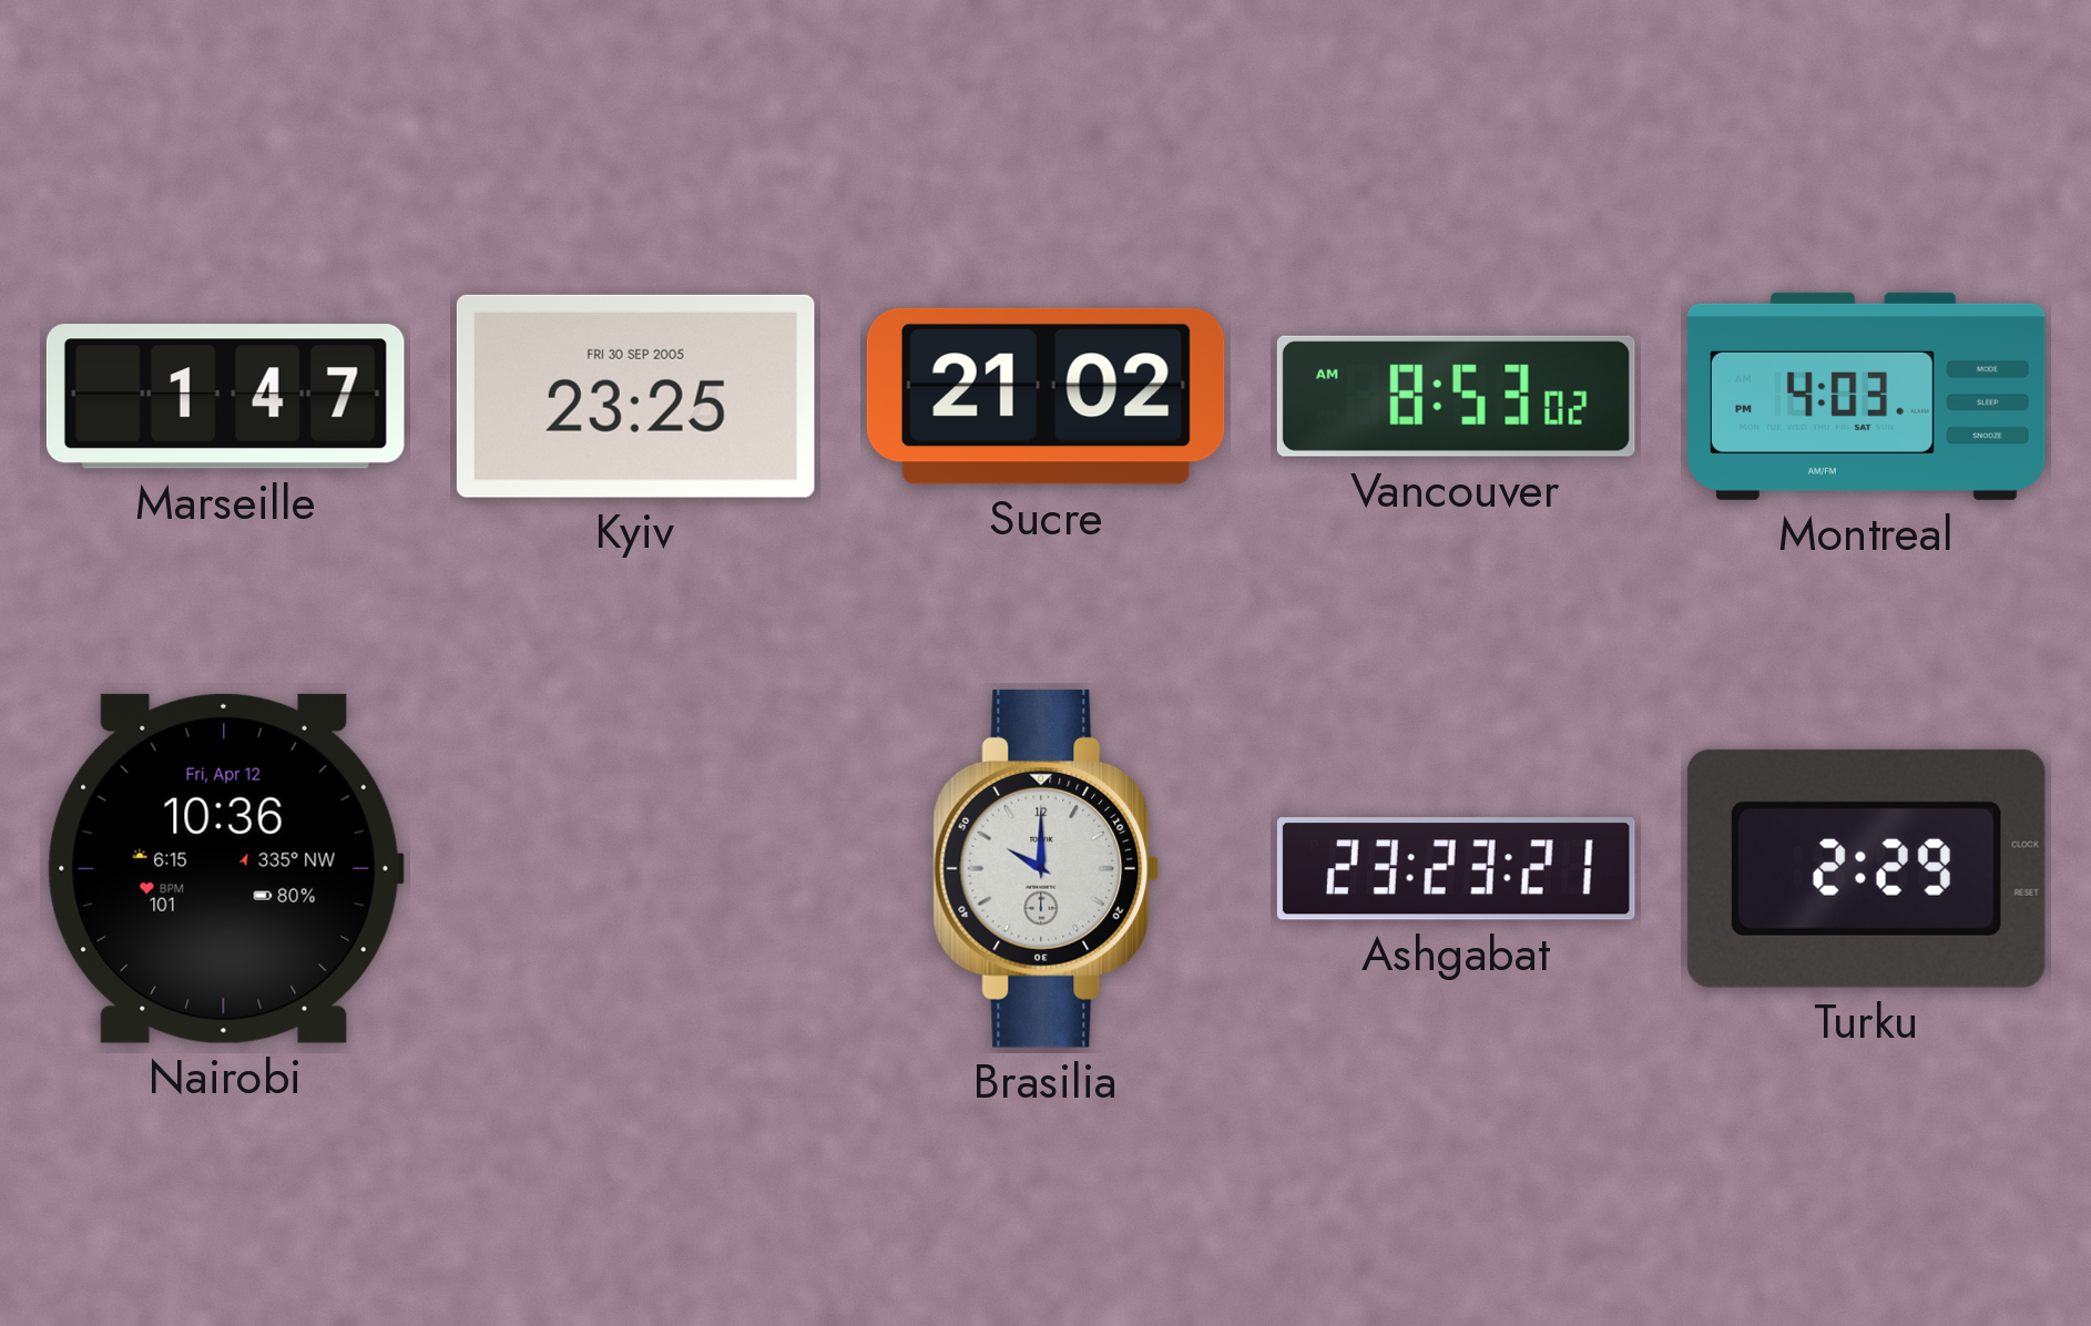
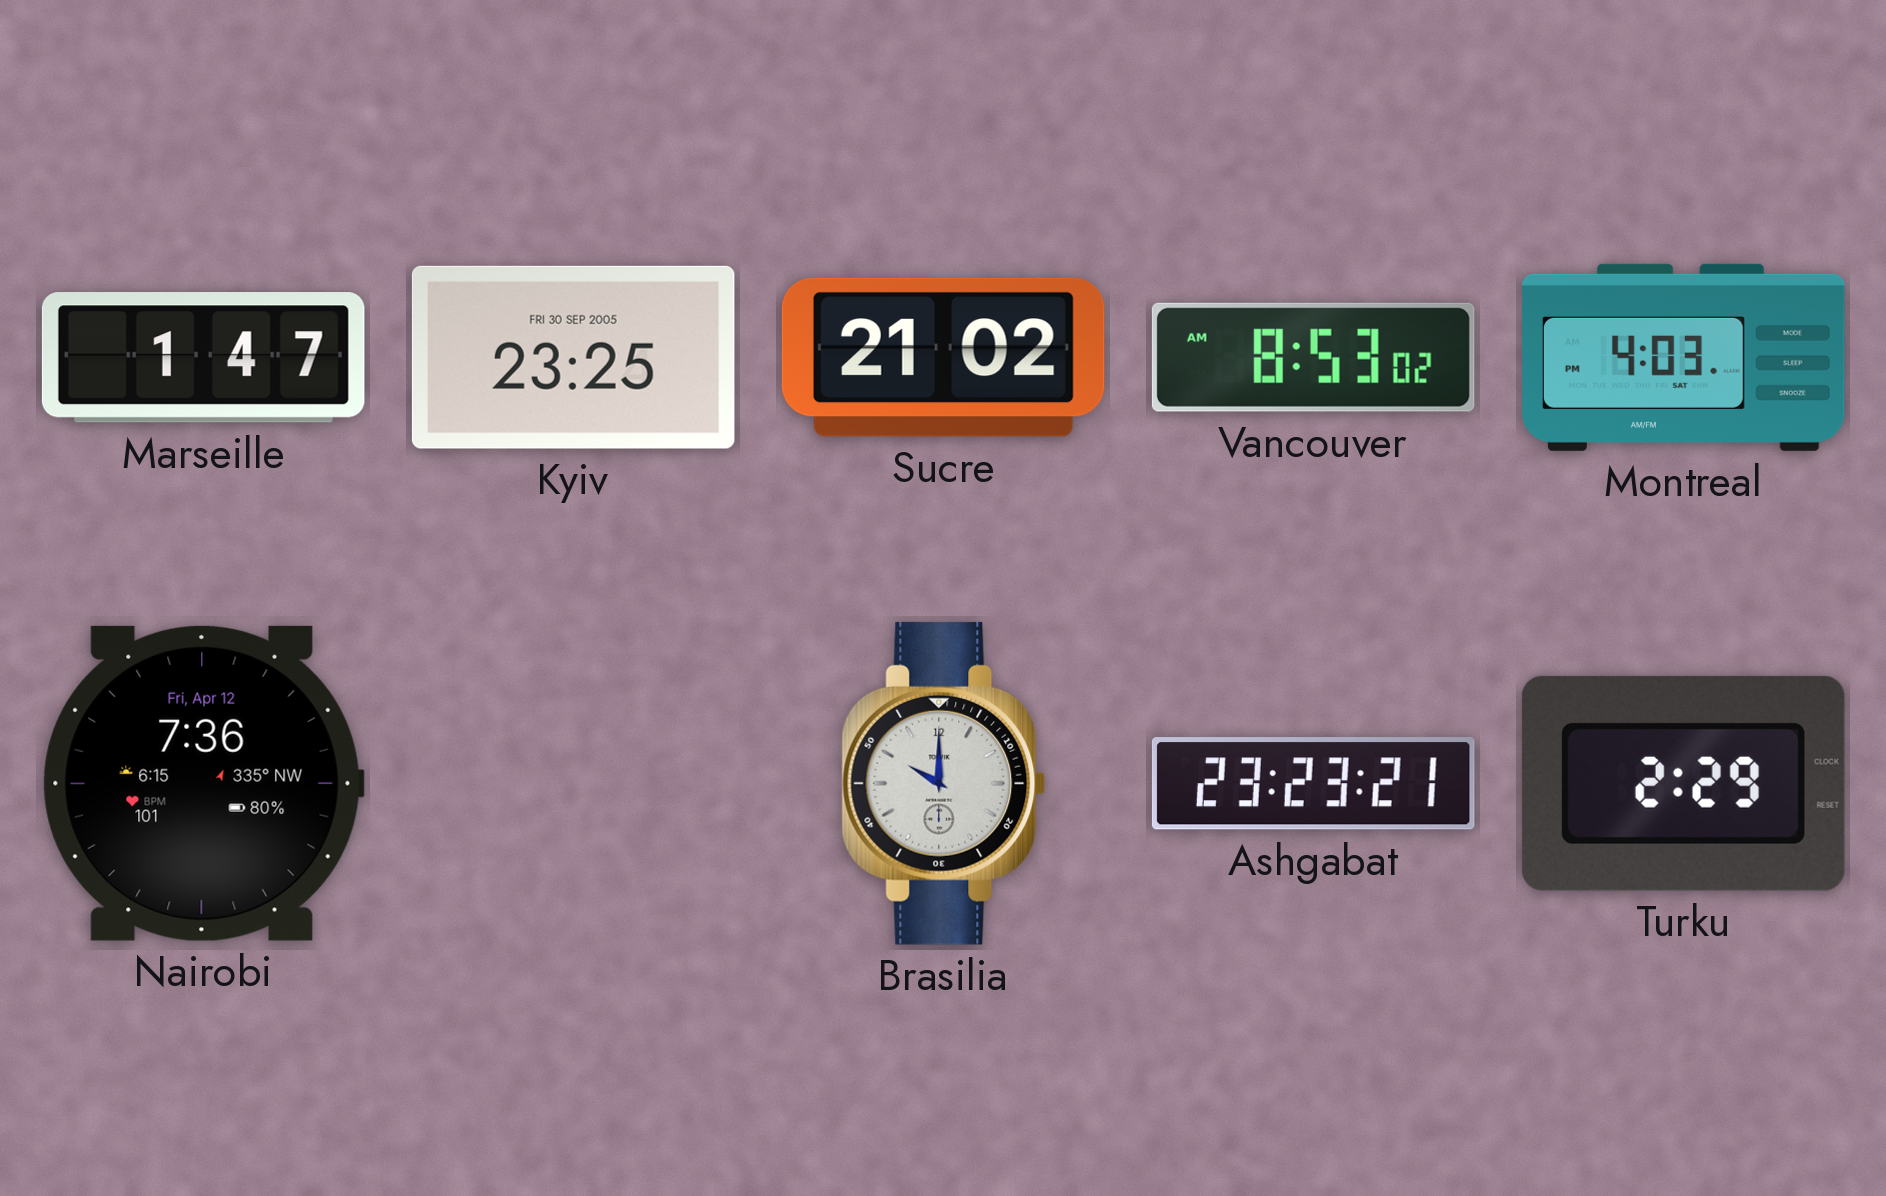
Nairobi: 10:36 -> 7:36
